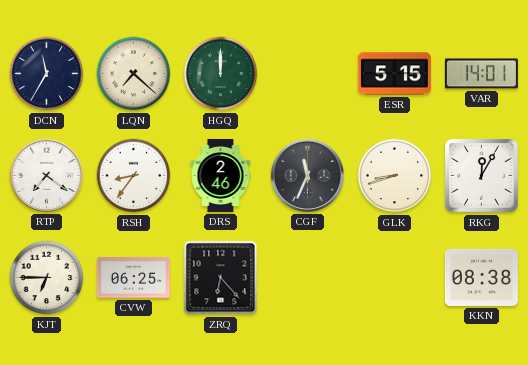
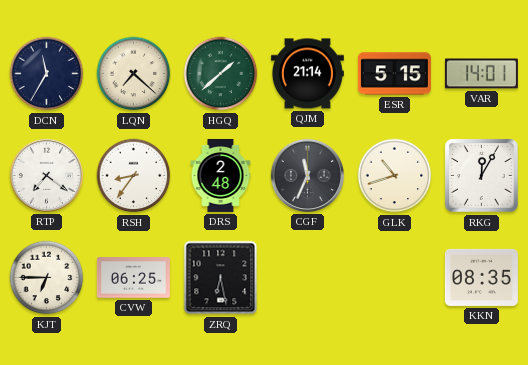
HGQ: 12:00 -> 1:38
QJM: none -> 21:14
DRS: 2:46 -> 2:48
GLK: 8:42 -> 10:42
ZRQ: 6:23 -> 6:28
KKN: 08:38 -> 08:35
